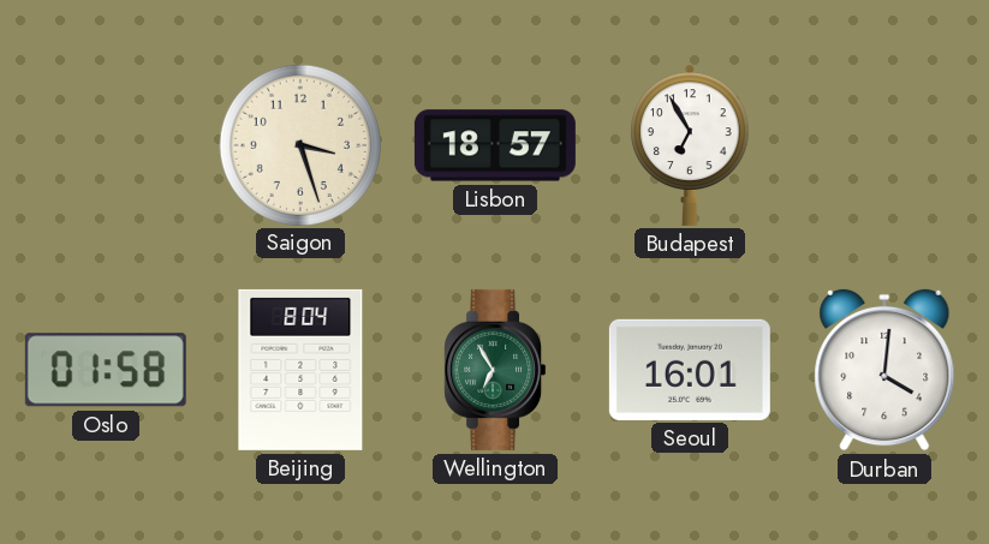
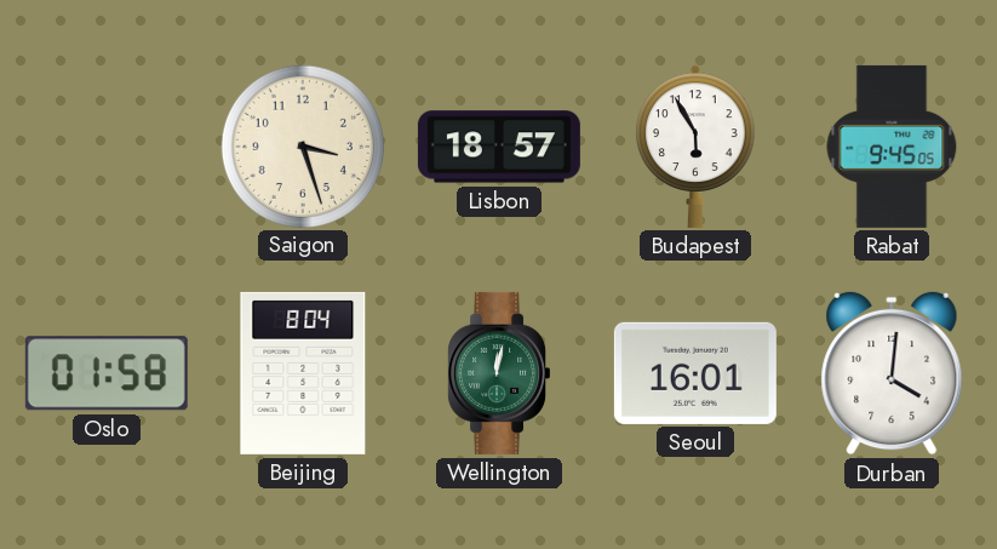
Budapest: 6:55 -> 5:55
Rabat: none -> 9:45
Wellington: 6:55 -> 12:02
